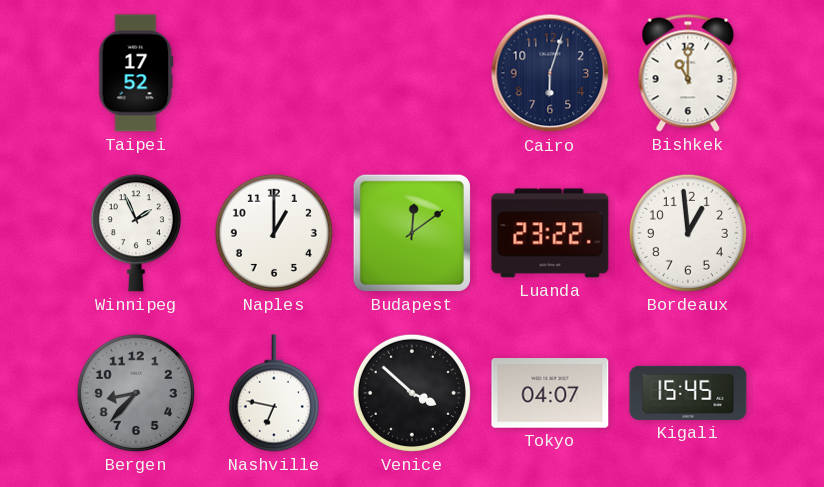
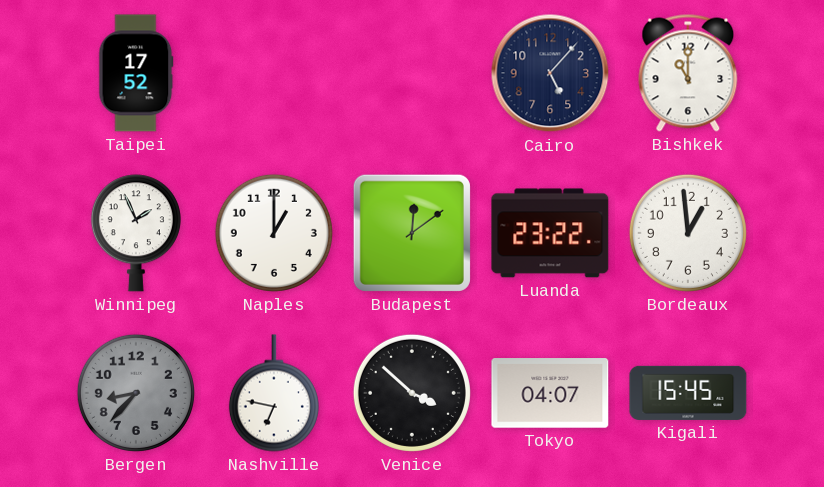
Cairo: 6:03 -> 5:07
